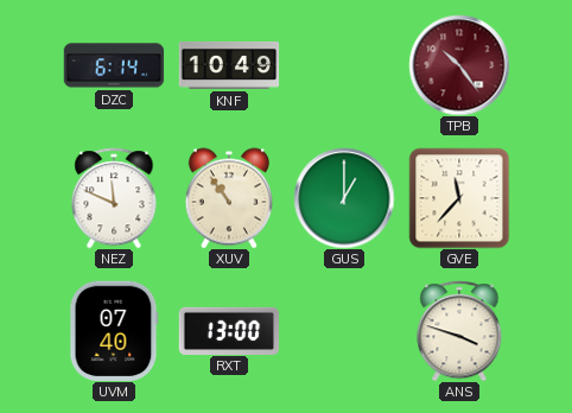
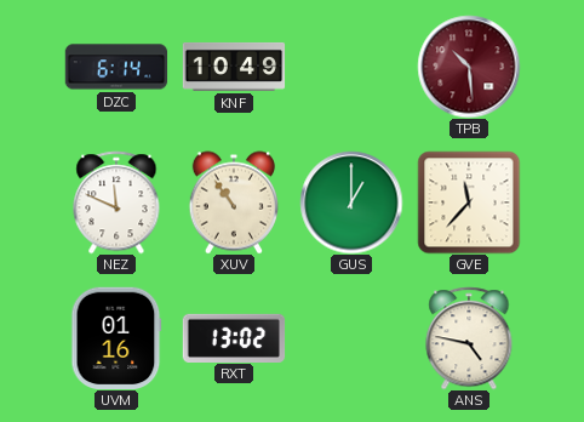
TPB: 10:24 -> 10:29
UVM: 07:40 -> 01:16
RXT: 13:00 -> 13:02
ANS: 3:48 -> 4:47
